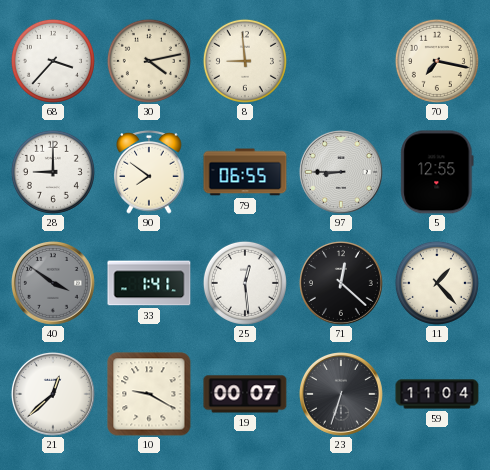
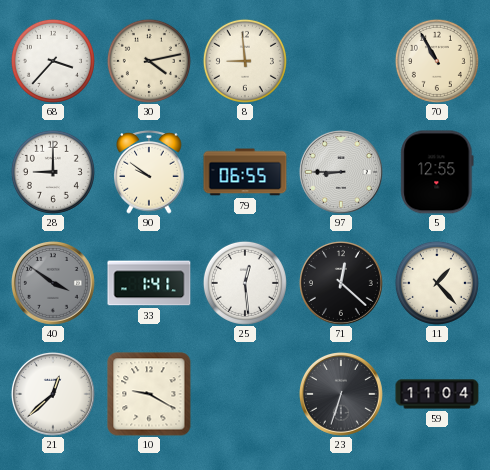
70: 7:17 -> 10:55
90: 7:51 -> 9:51
19: 00:07 -> none
